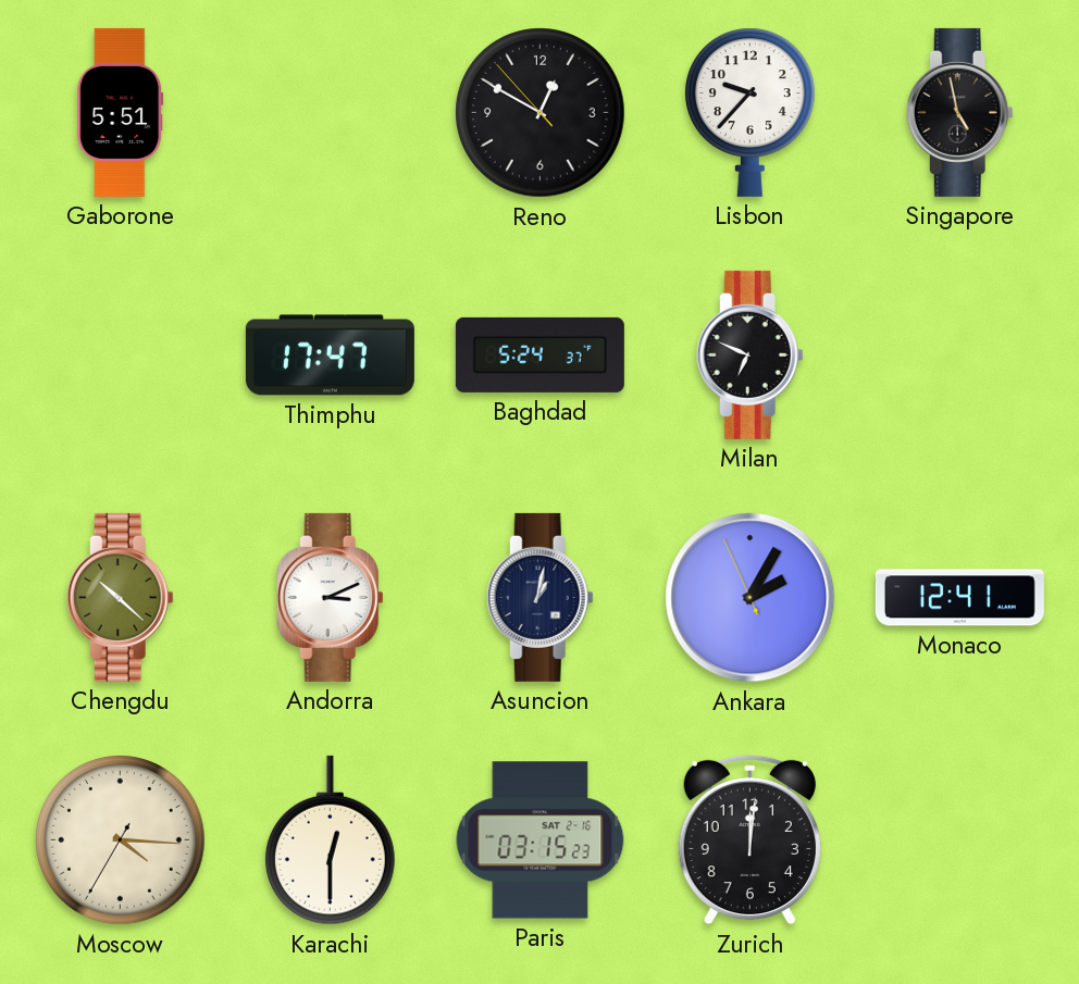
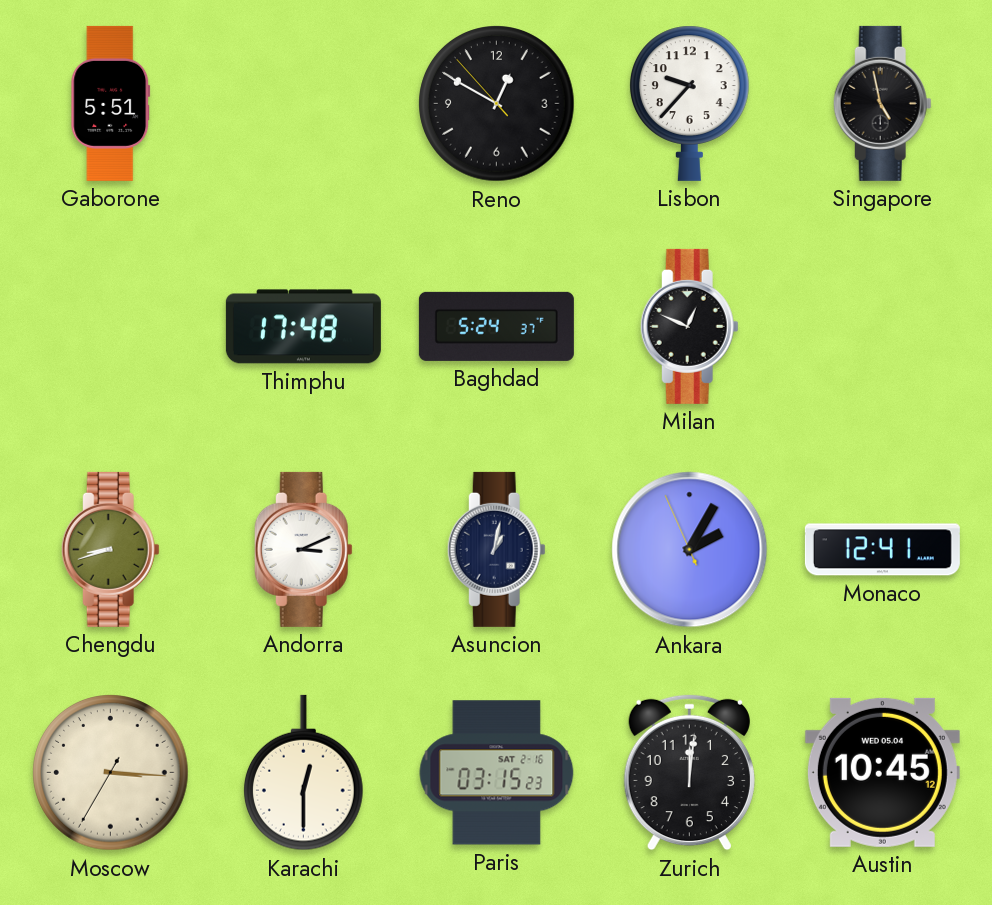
Thimphu: 17:47 -> 17:48
Milan: 6:49 -> 12:49
Chengdu: 10:22 -> 8:42
Moscow: 4:15 -> 3:15
Austin: none -> 10:45
